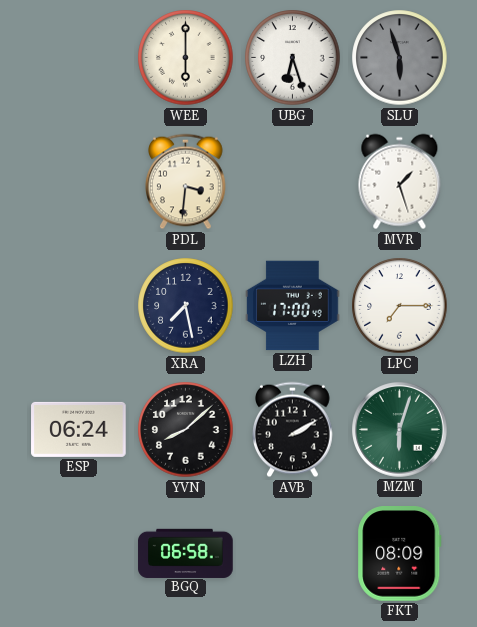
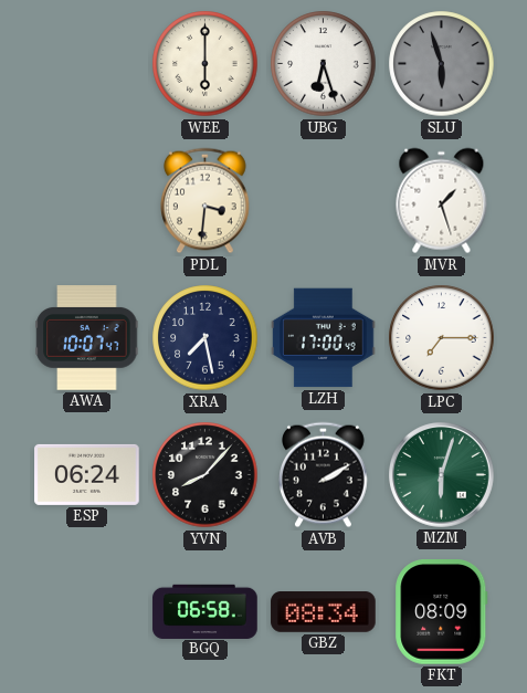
AWA: none -> 10:07
YVN: 8:08 -> 8:07
GBZ: none -> 08:34
